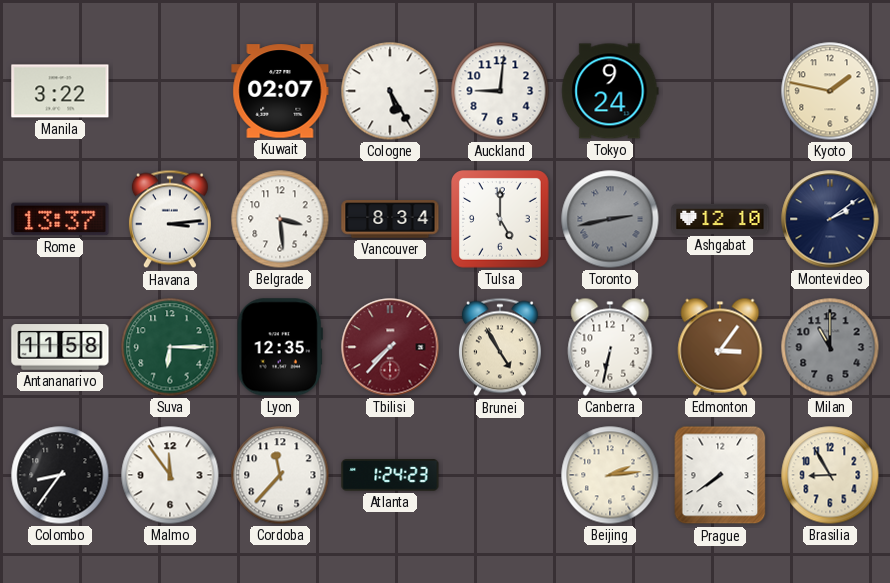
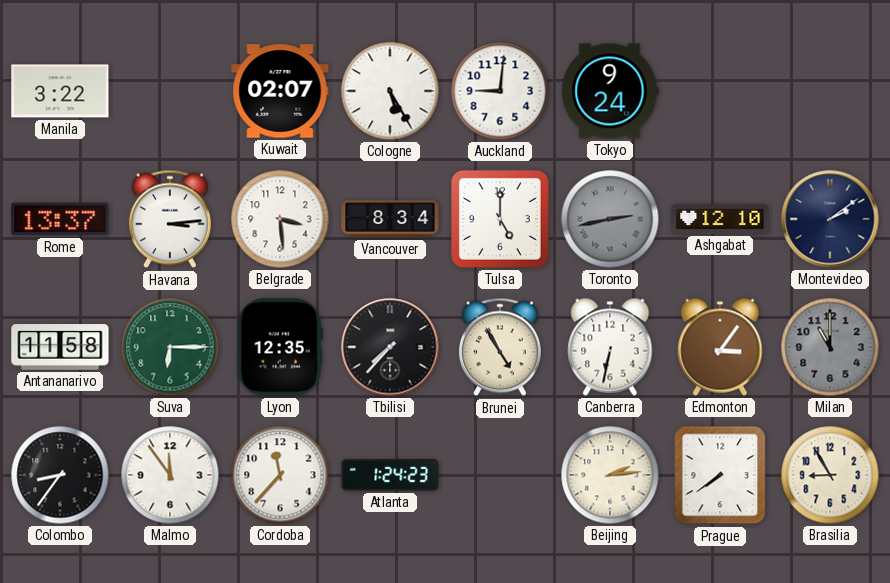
Kyoto: 1:47 -> none
Tbilisi dial: burgundy -> black
